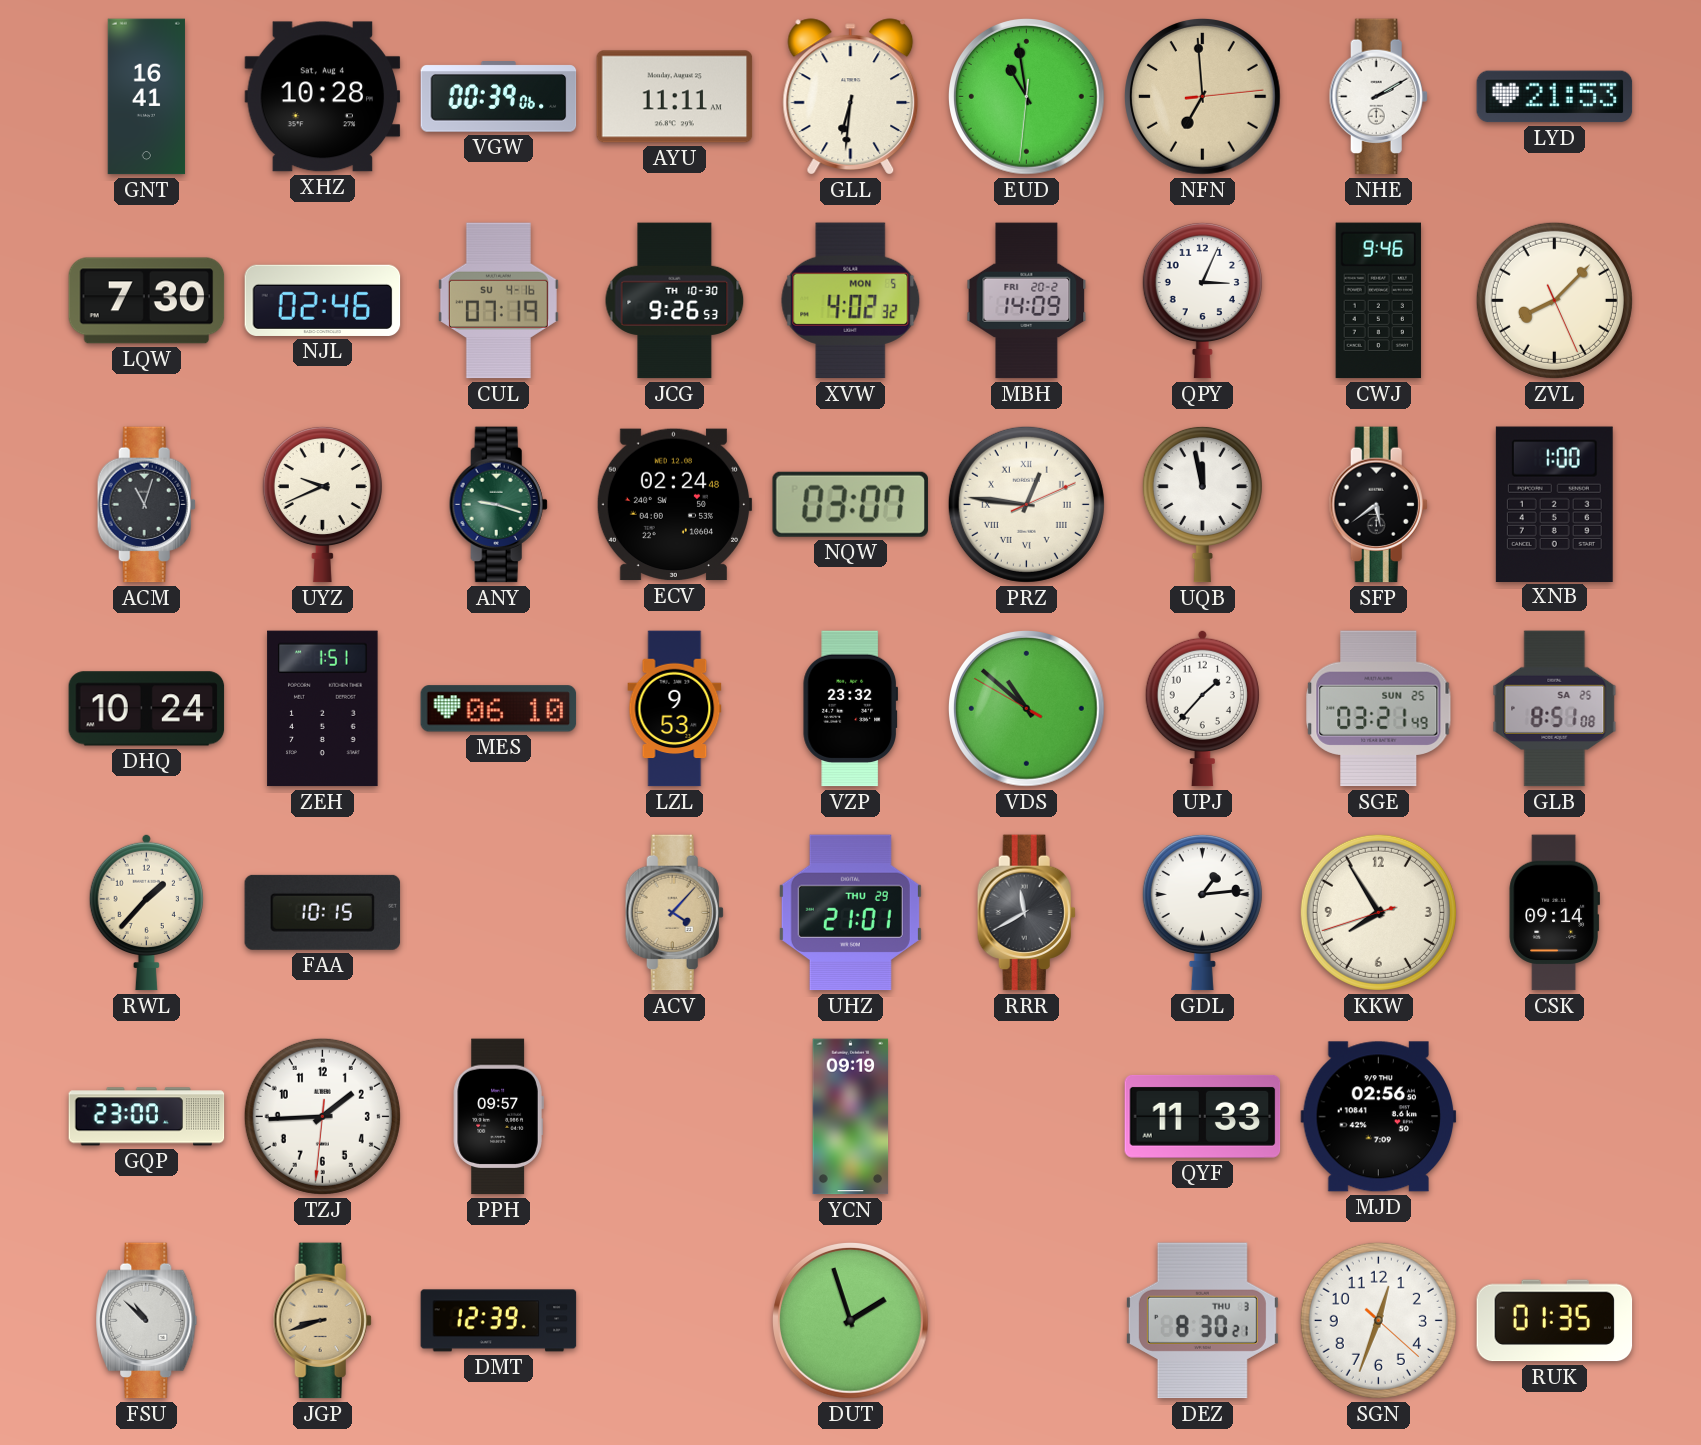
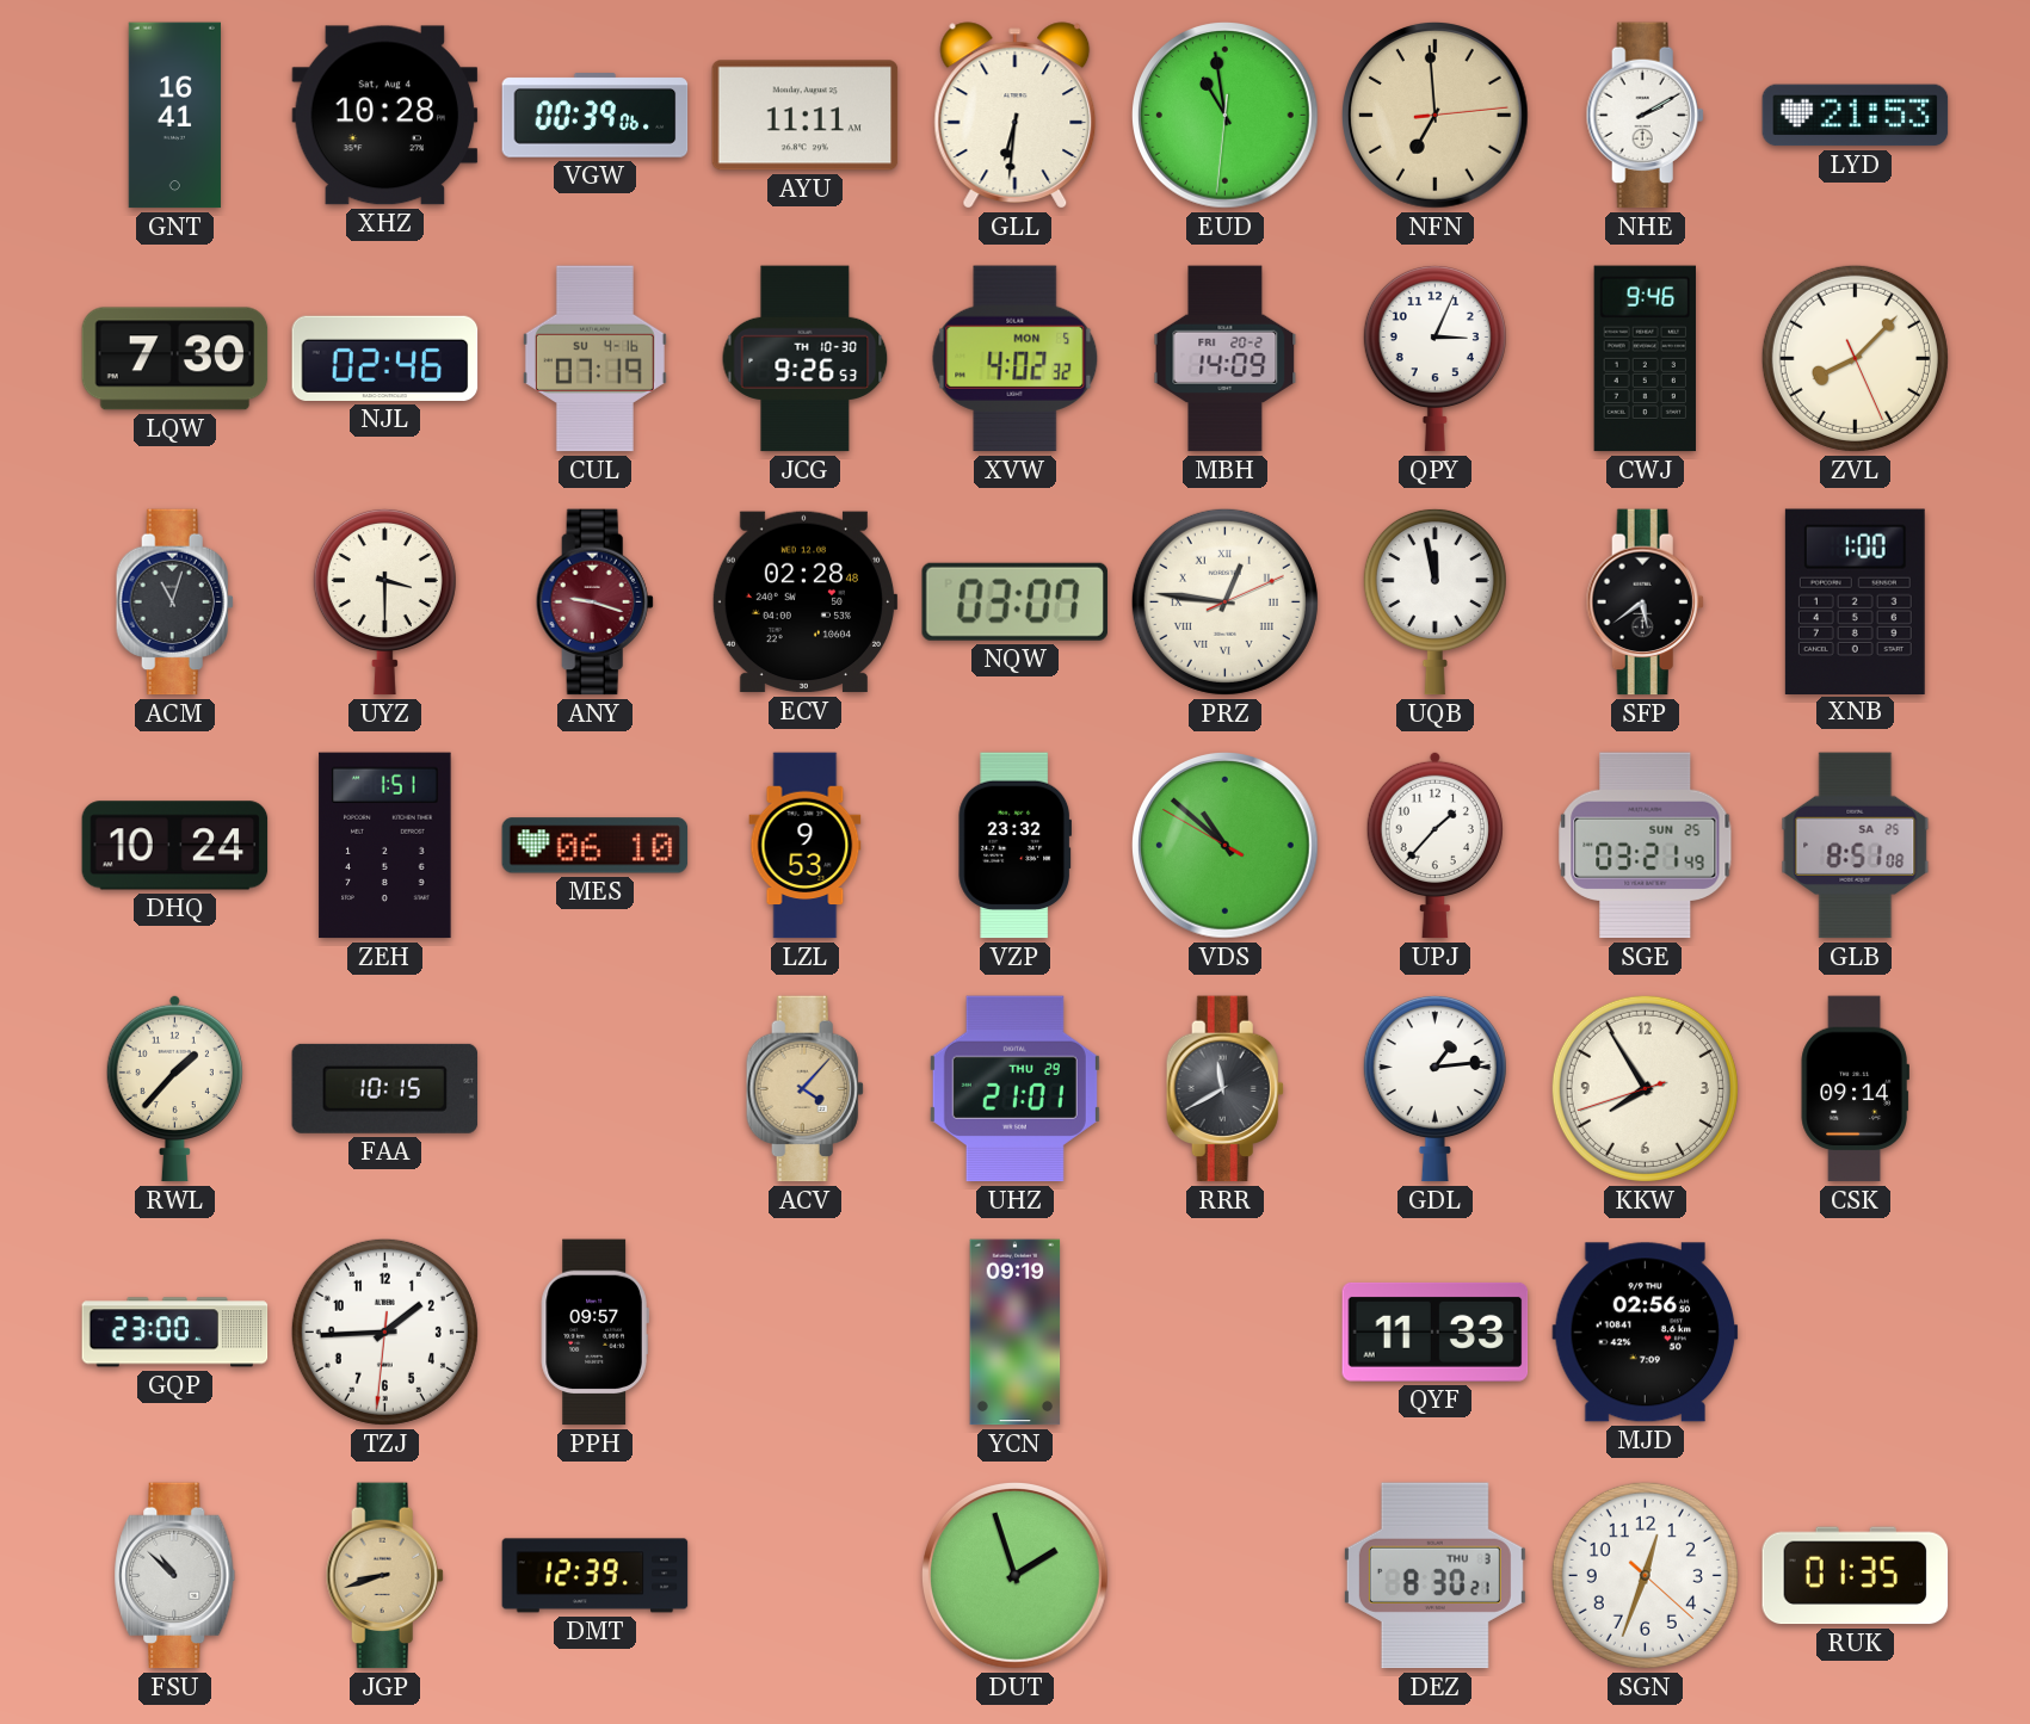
UYZ: 9:41 -> 3:30
ANY dial: green -> burgundy
ECV: 02:24 -> 02:28
